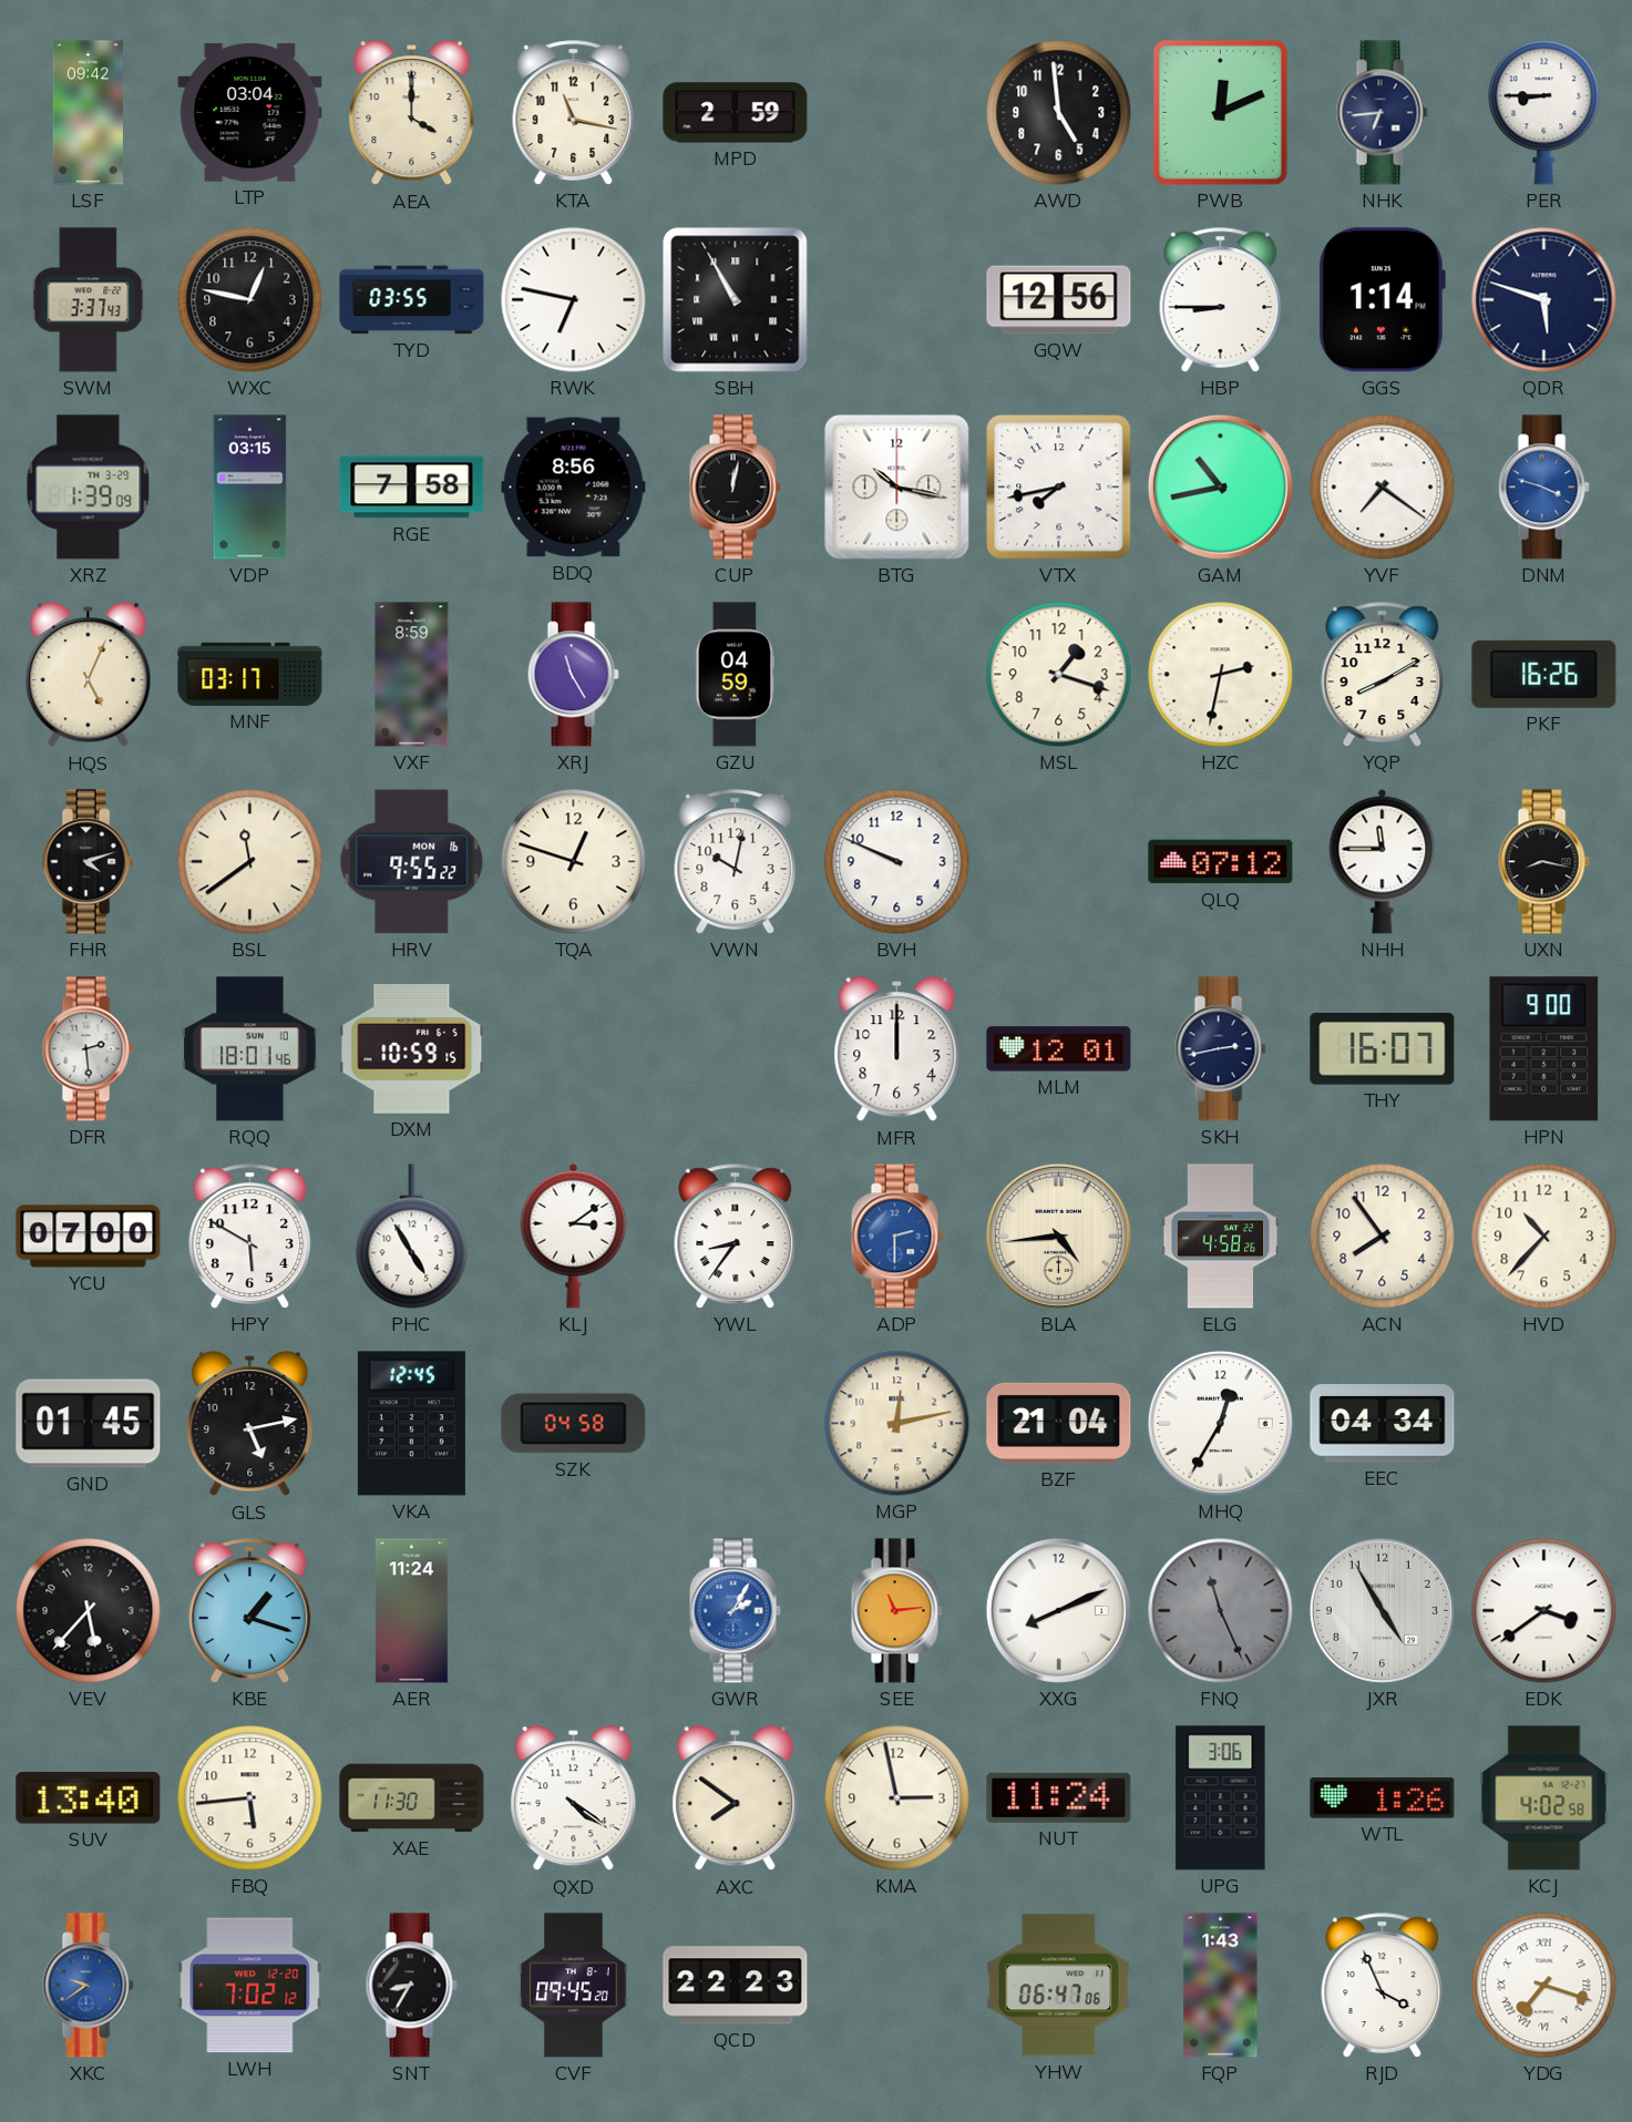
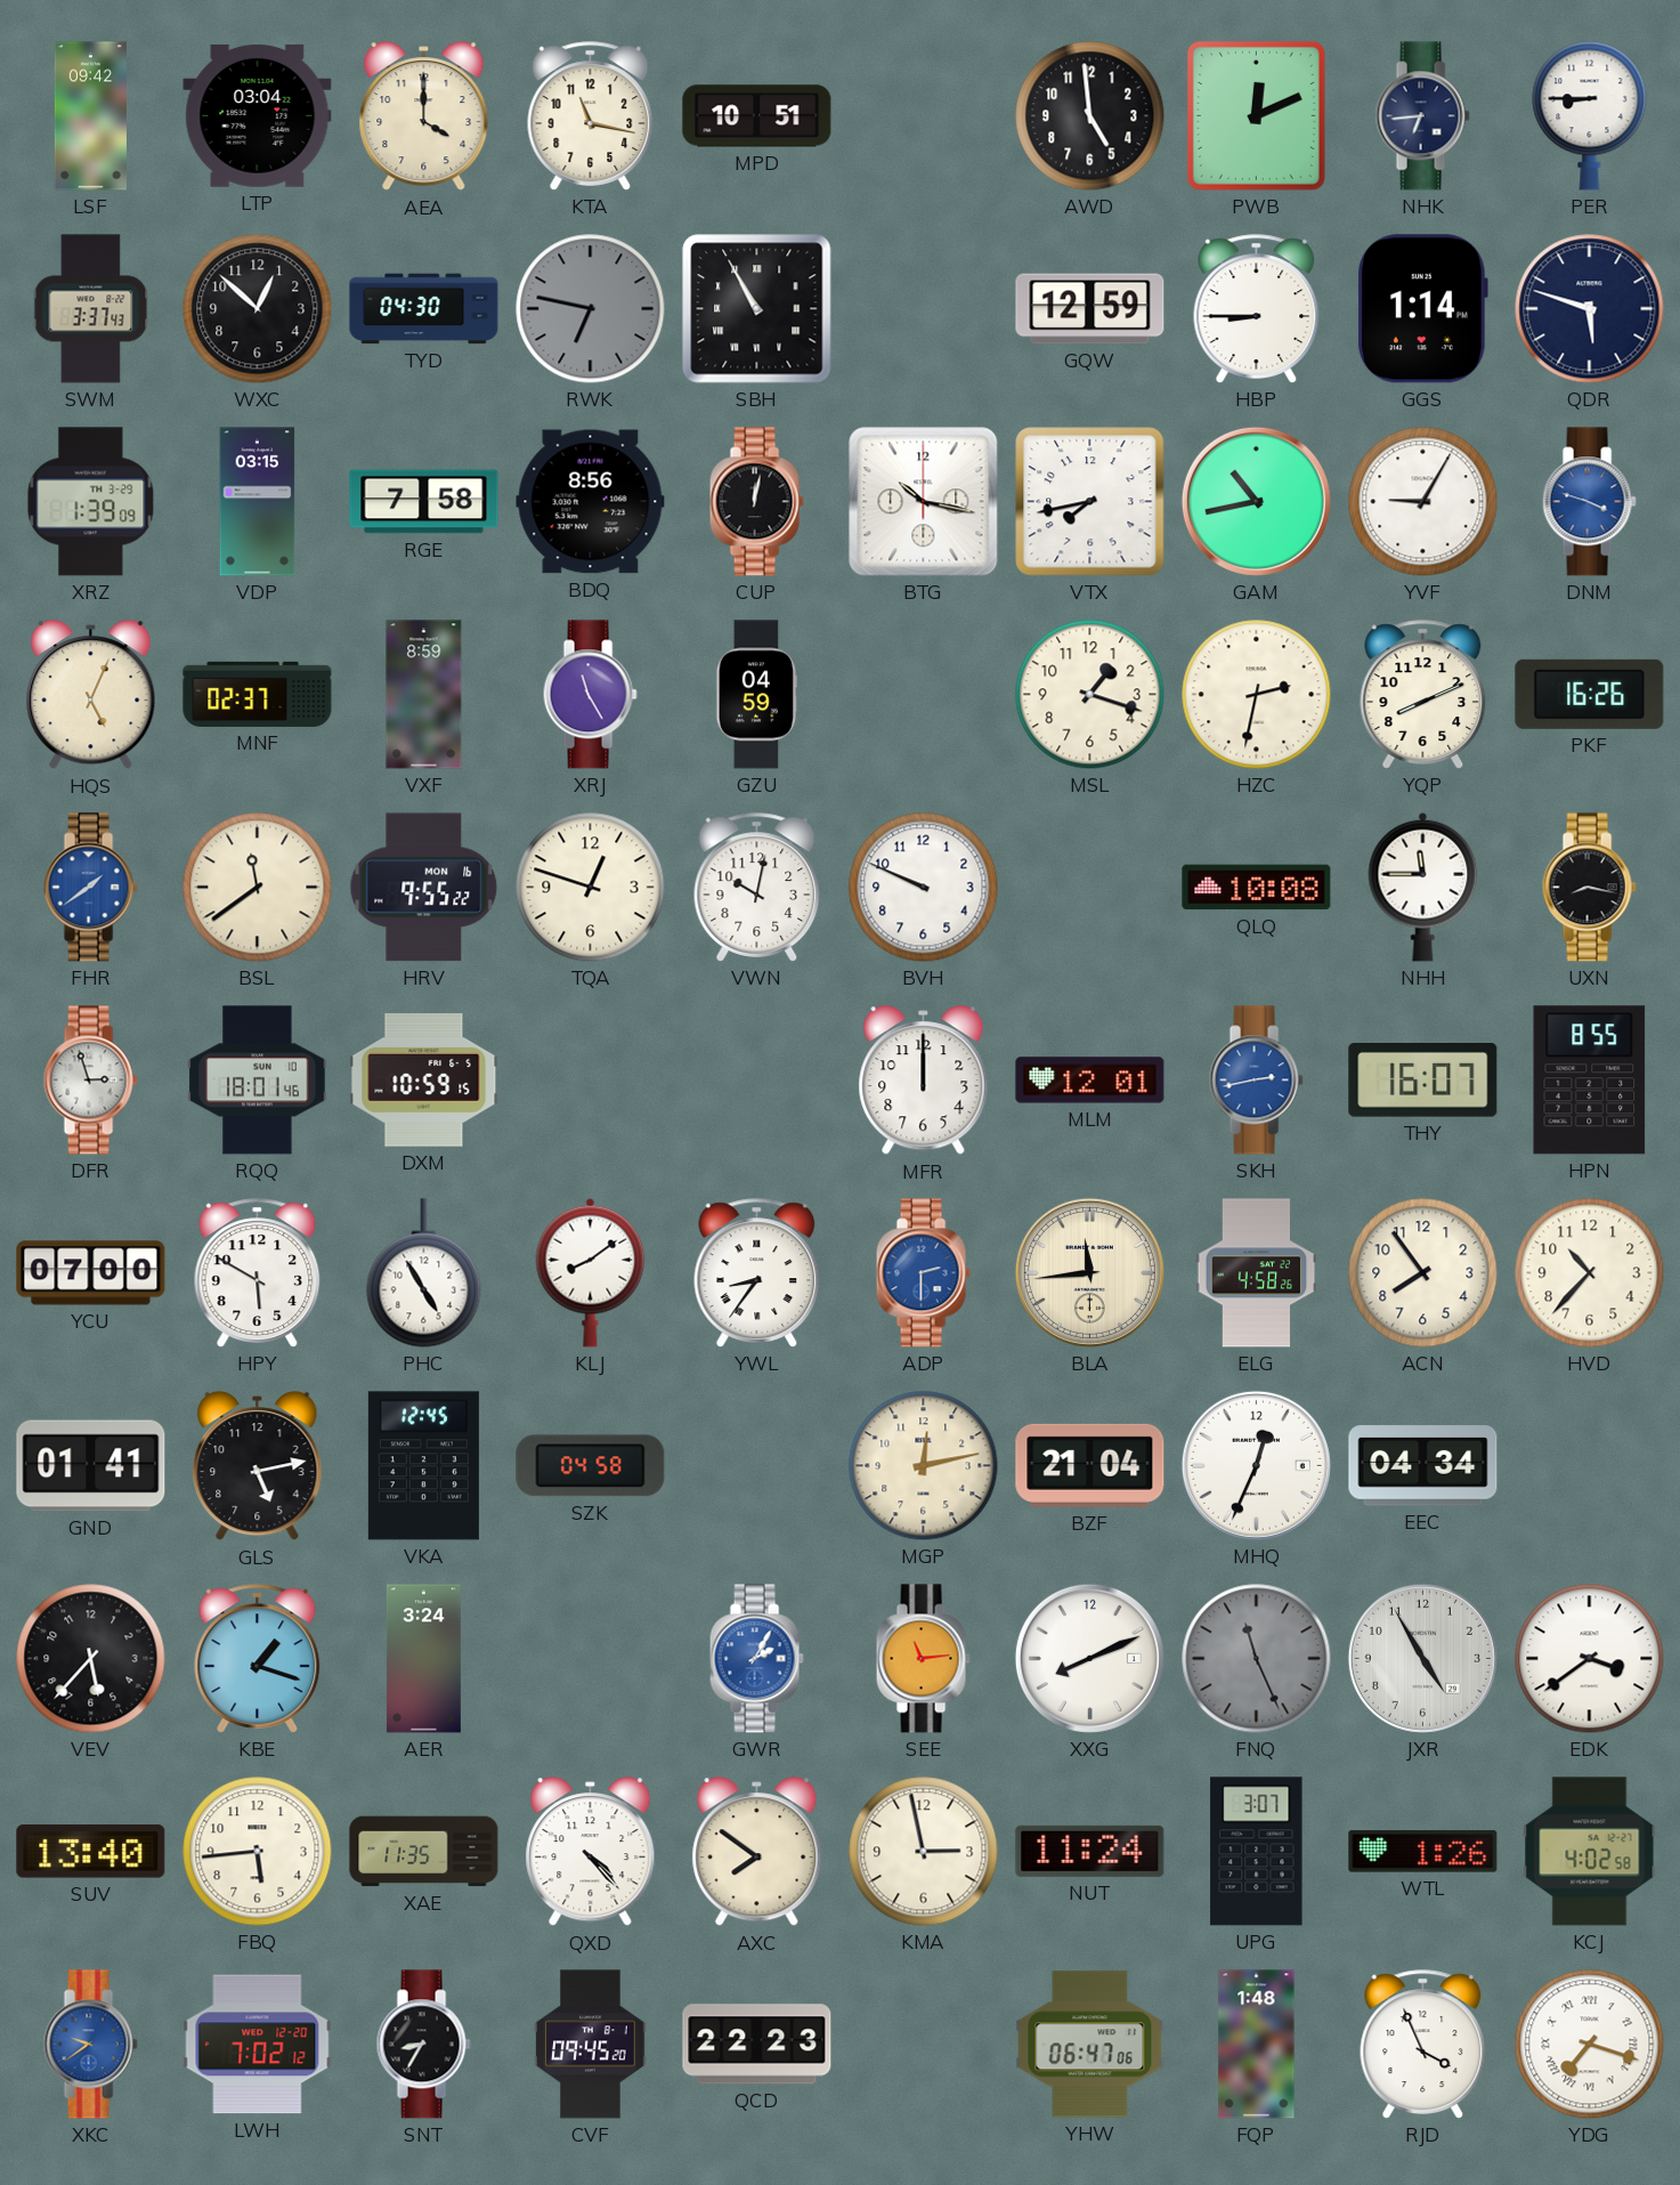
MPD: 2:59 -> 10:51
WXC: 12:47 -> 12:52
TYD: 03:55 -> 04:30
RWK dial: white -> grey
GQW: 12:56 -> 12:59
YVF: 7:21 -> 9:05
MNF: 03:17 -> 02:37
YQP: 8:10 -> 8:11
FHR: 4:12 -> 1:39
FHR dial: black -> blue
QLQ: 07:12 -> 10:08
DFR: 2:29 -> 2:57
SKH dial: navy -> blue
HPN: 9:00 -> 8:55
KLJ: 3:09 -> 8:09
BLA: 4:44 -> 11:44
GND: 01:45 -> 01:41
MHQ: 12:35 -> 12:34
AER: 11:24 -> 3:24
XAE: 11:30 -> 11:35
QXD: 4:21 -> 4:23
UPG: 3:06 -> 3:07
FQP: 1:43 -> 1:48
